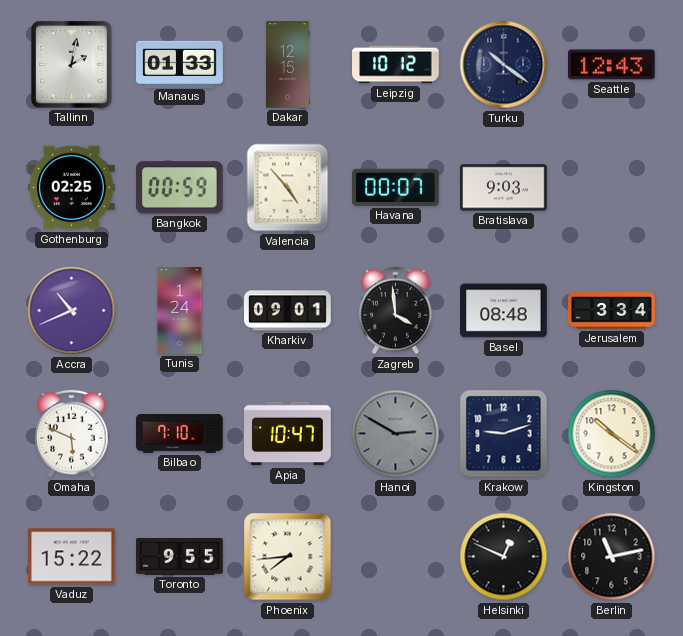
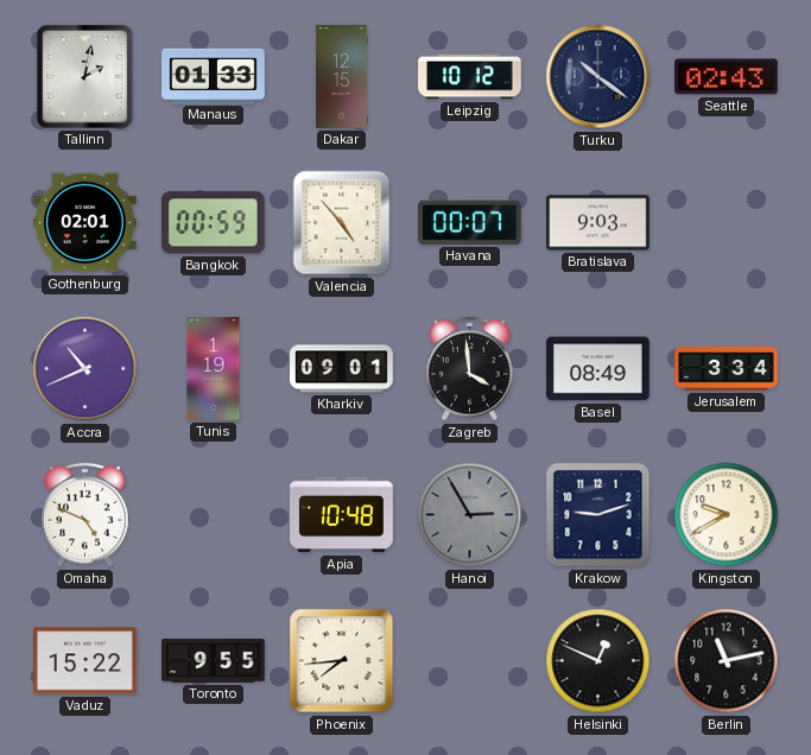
Seattle: 12:43 -> 02:43
Gothenburg: 02:25 -> 02:01
Tunis: 1:24 -> 1:19
Basel: 08:48 -> 08:49
Omaha: 5:49 -> 4:49
Bilbao: 7:10 -> none
Apia: 10:47 -> 10:48
Hanoi: 2:50 -> 2:55
Kingston: 10:21 -> 9:40
